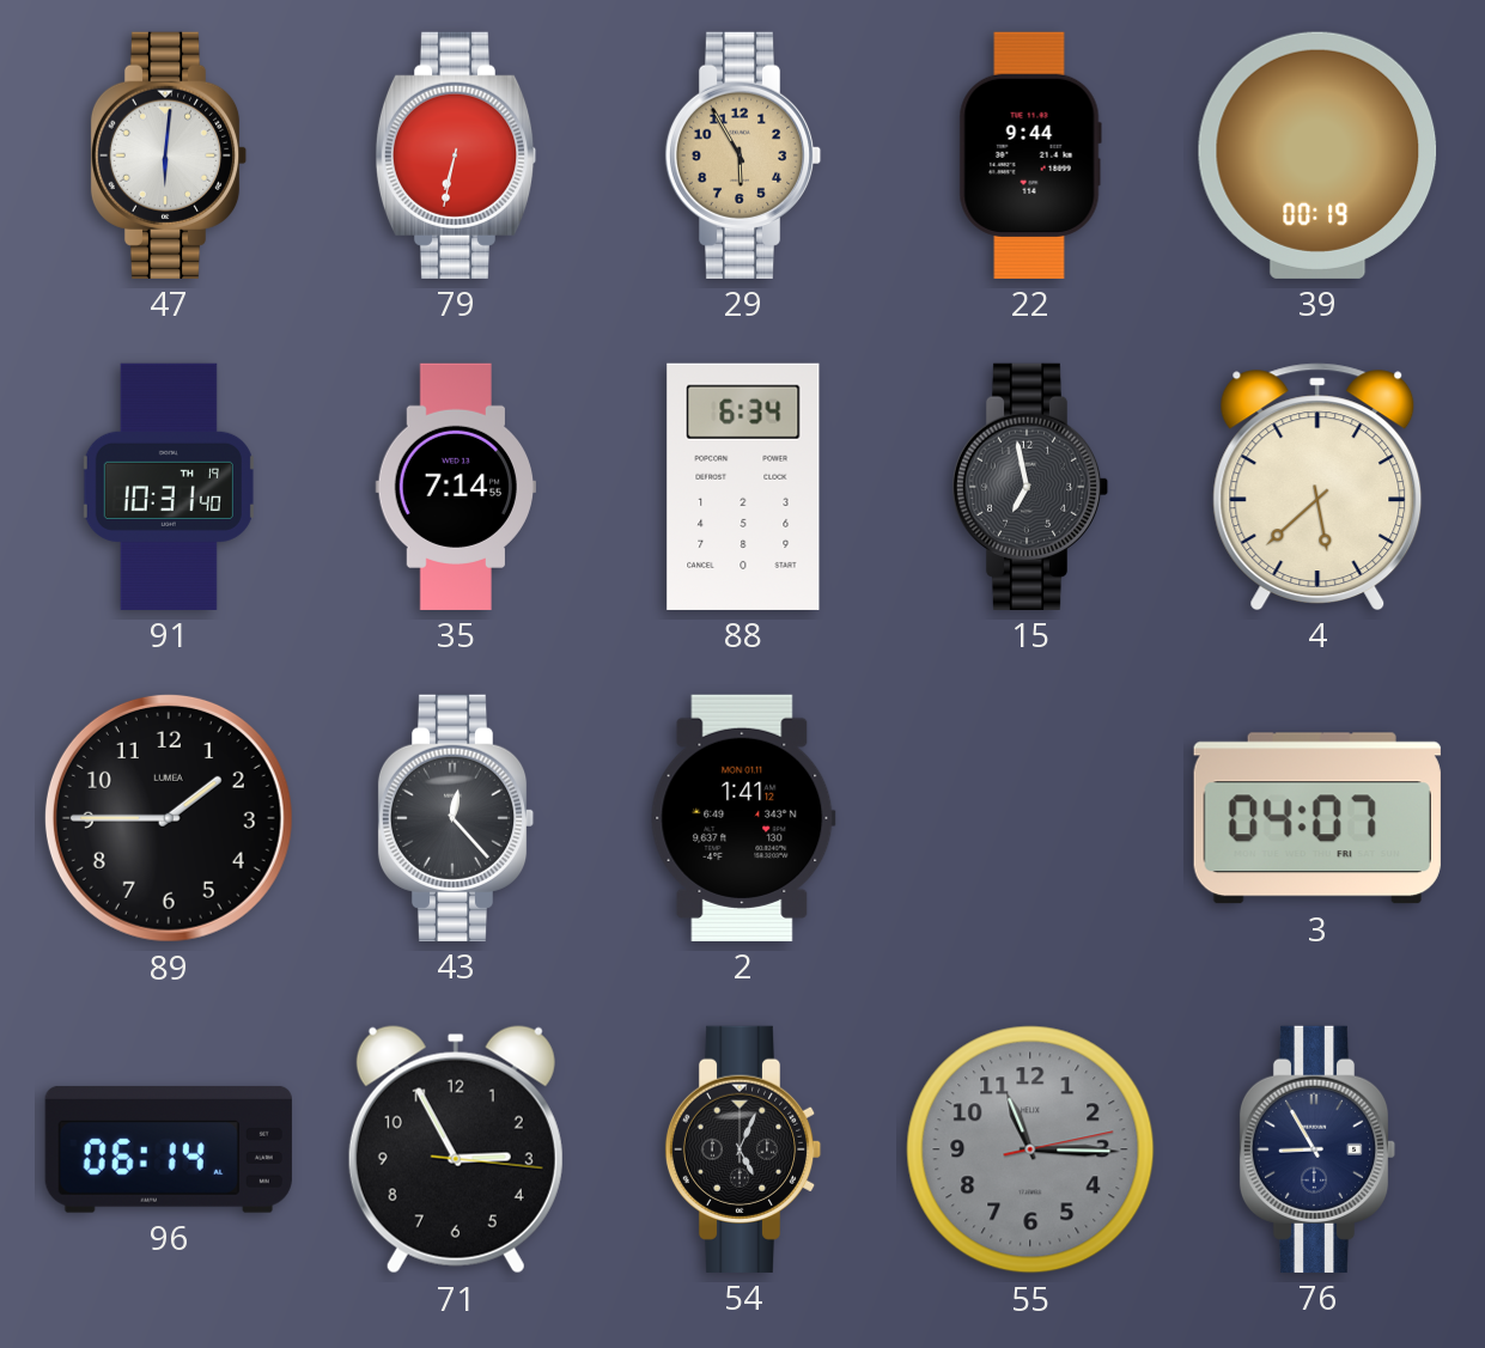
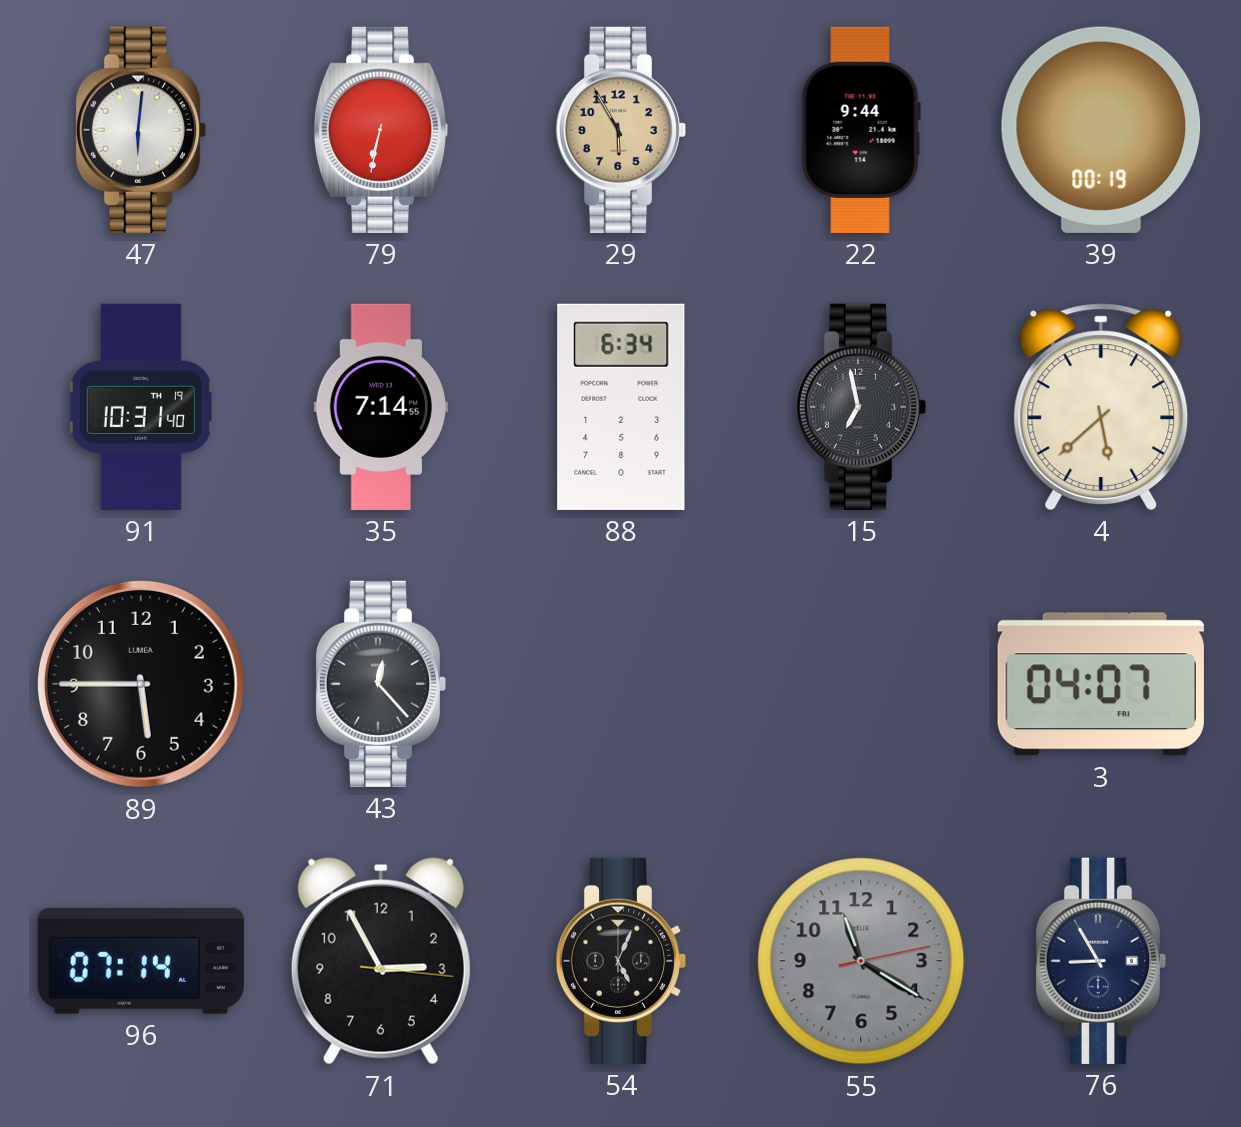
89: 1:45 -> 5:45
2: 1:41 -> none
96: 06:14 -> 07:14
55: 11:15 -> 11:20
